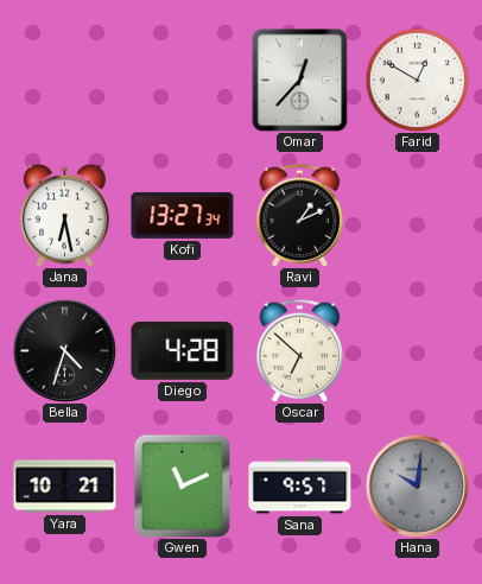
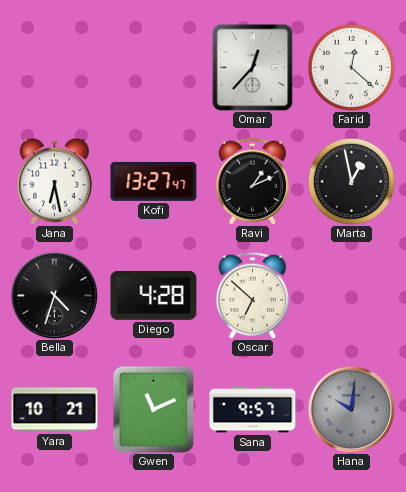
Farid: 12:50 -> 12:22
Kofi: 13:27:34 -> 13:27:47
Marta: none -> 12:58
